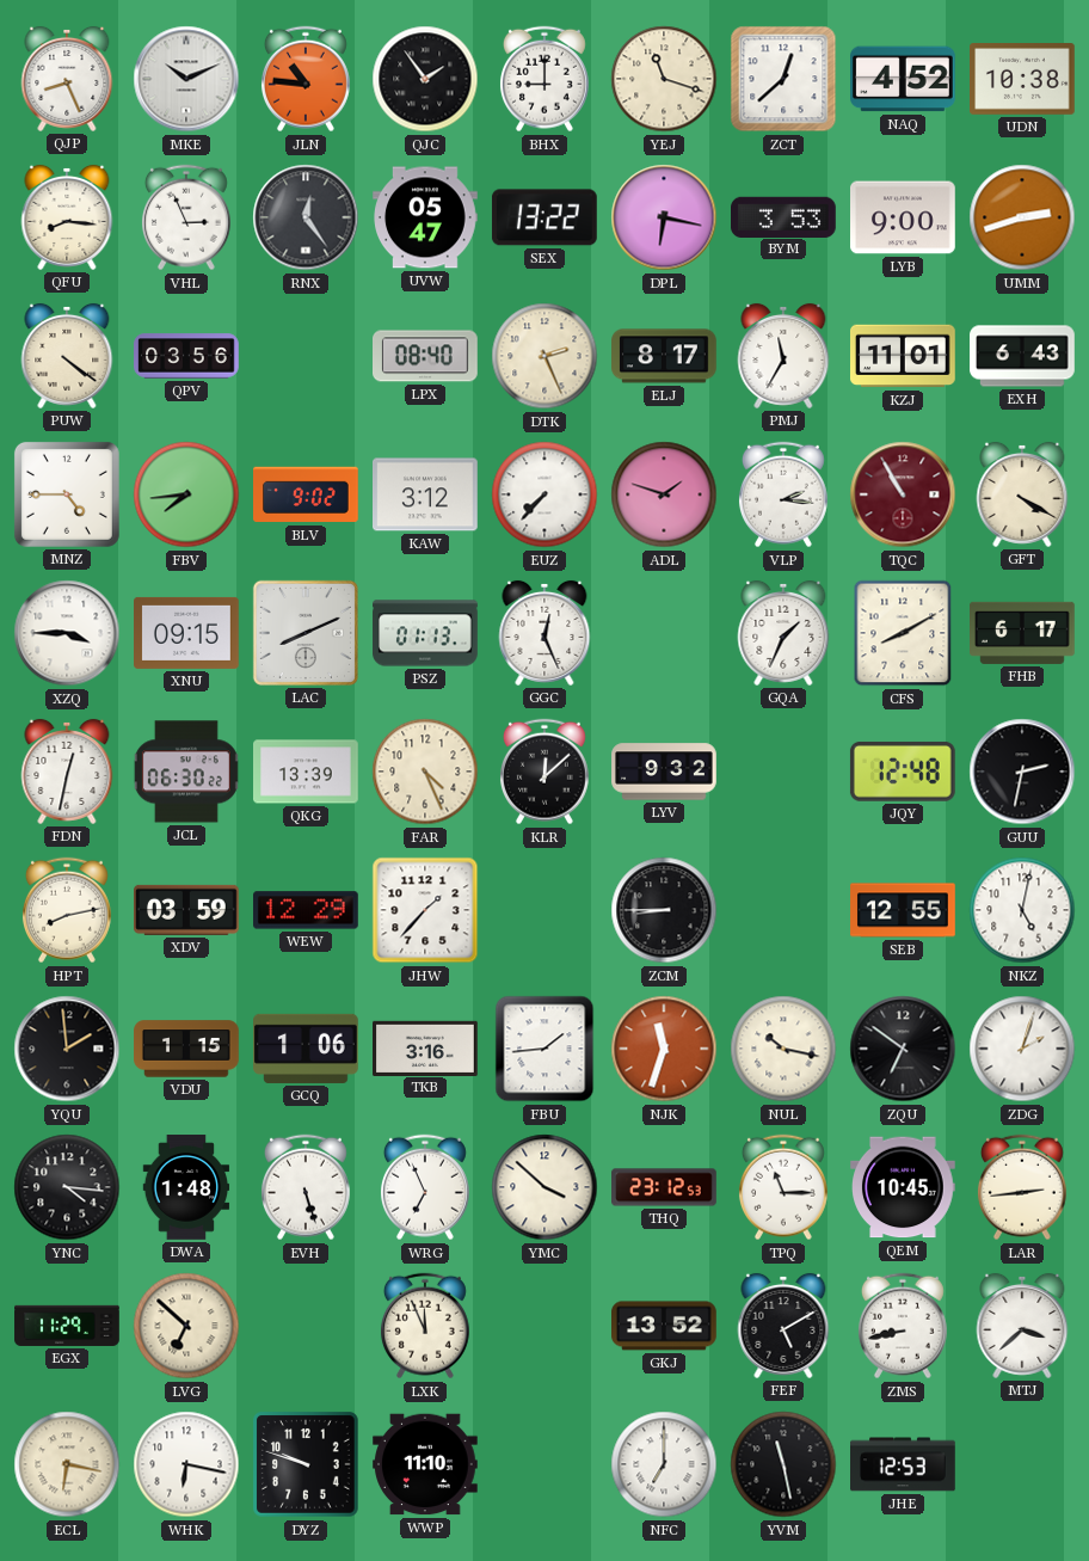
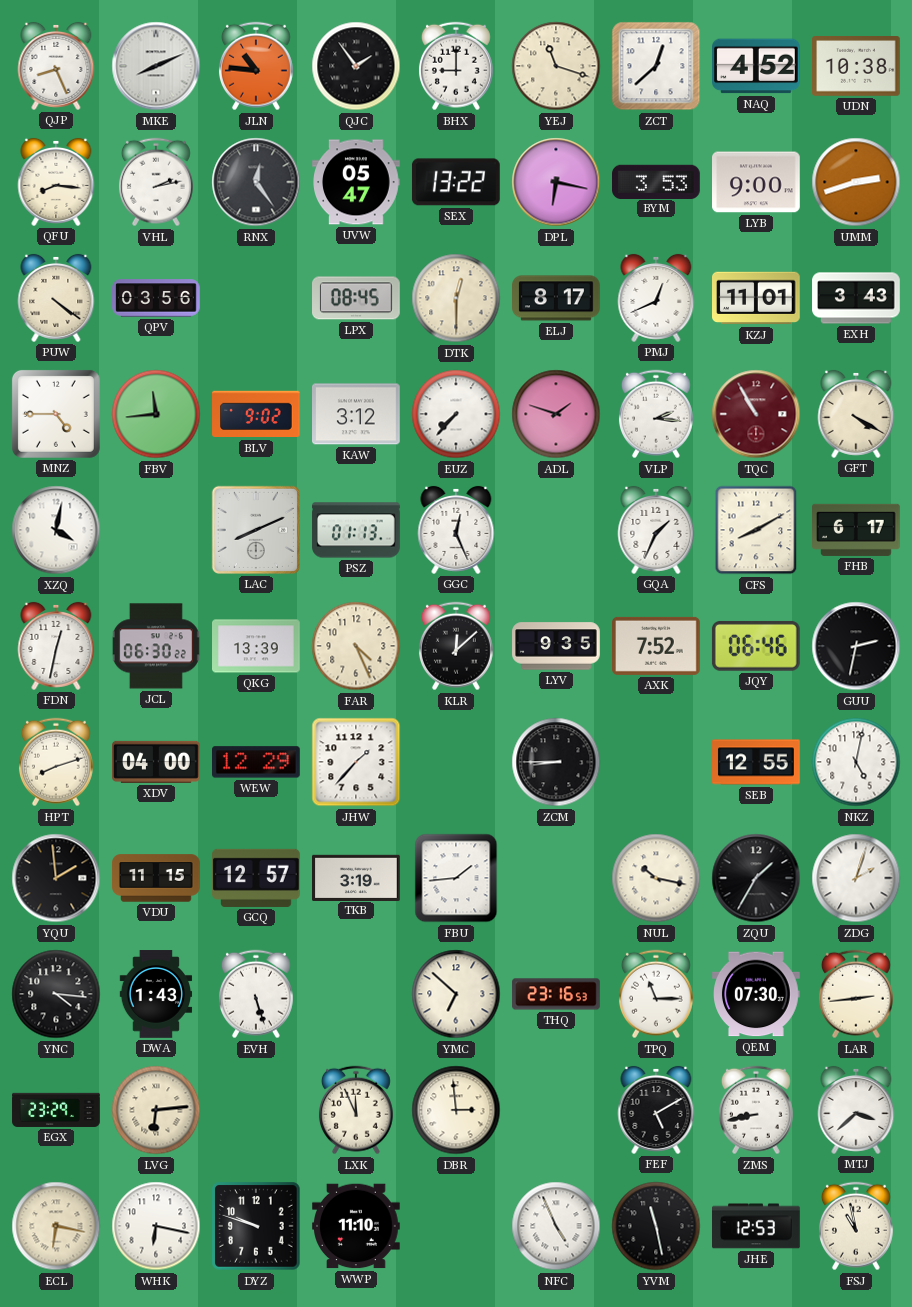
MKE: 10:11 -> 8:11
VHL: 2:56 -> 2:13
LPX: 08:40 -> 08:45
DTK: 2:26 -> 12:30
PMJ: 11:35 -> 12:41
EXH: 6:43 -> 3:43
FBV: 7:44 -> 11:44
XZQ: 3:45 -> 4:02
XNU: 09:15 -> none
LYV: 9:32 -> 9:35
AXK: none -> 7:52
JQY: 12:48 -> 06:46
HPT: 8:13 -> 8:12
XDV: 03:59 -> 04:00
VDU: 1:15 -> 11:15
GCQ: 1:06 -> 12:57
TKB: 3:16 -> 3:19
NJK: 11:33 -> none
ZQU: 6:51 -> 1:35
DWA: 1:48 -> 1:43
WRG: 6:56 -> none
YMC: 3:52 -> 6:52
THQ: 23:12 -> 23:16
QEM: 10:45 -> 07:30
EGX: 11:29 -> 23:29
LVG: 6:52 -> 6:14
DBR: none -> 2:59
GKJ: 13:52 -> none
NFC: 7:00 -> 4:56
FSJ: none -> 10:58
